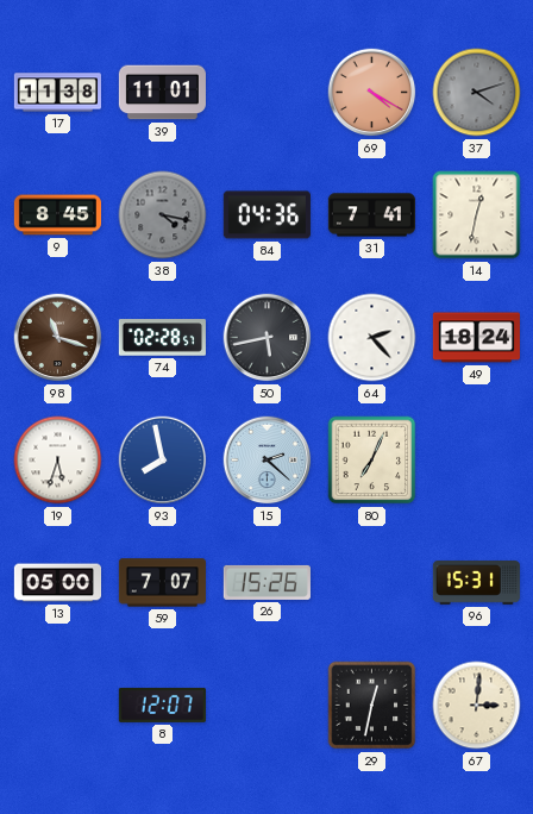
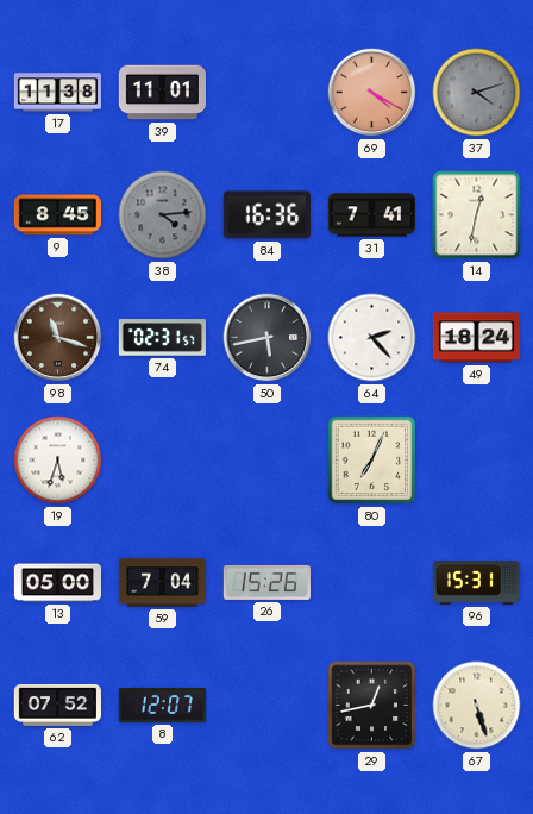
38: 4:17 -> 4:14
84: 04:36 -> 16:36
74: 02:28 -> 02:31
93: 7:58 -> none
15: 2:22 -> none
59: 7:07 -> 7:04
62: none -> 07:52
29: 12:32 -> 12:43
67: 3:01 -> 5:27
